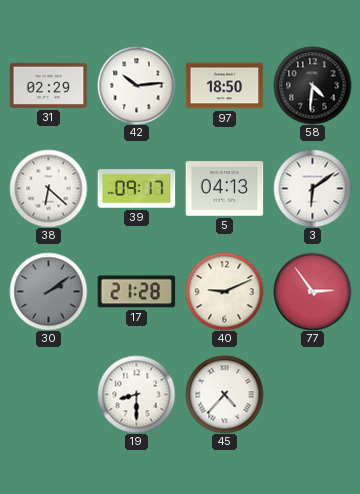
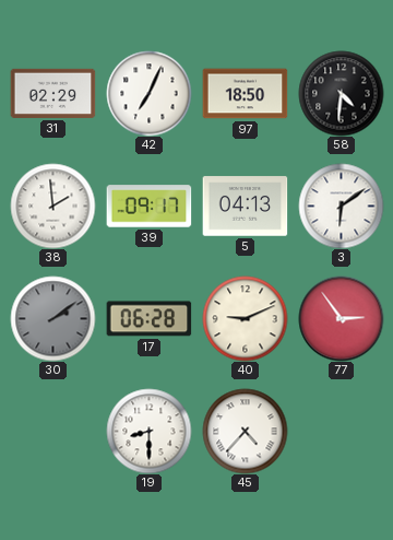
42: 10:14 -> 7:04
38: 6:22 -> 1:59
17: 21:28 -> 06:28
